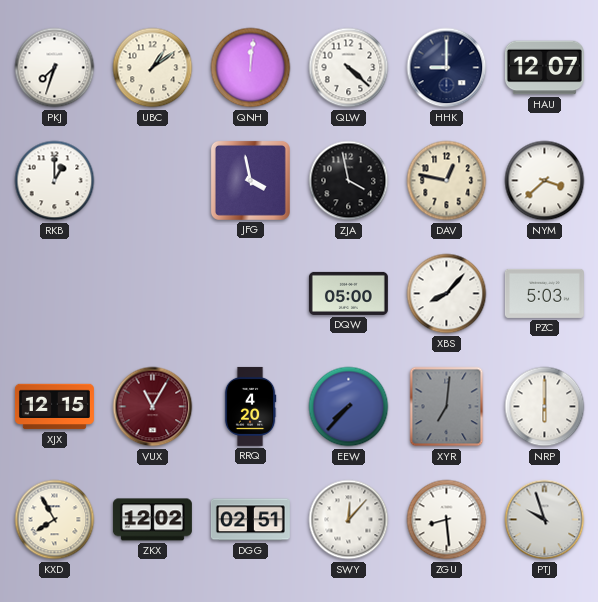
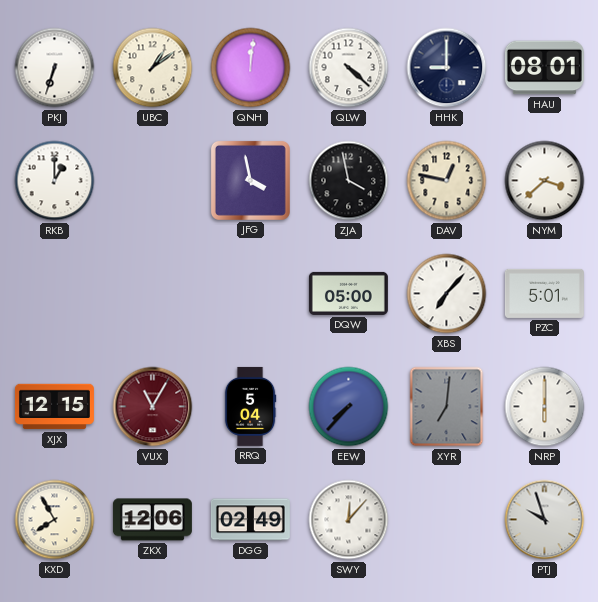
PKJ: 7:33 -> 6:33
HAU: 12:07 -> 08:01
XBS: 8:07 -> 7:07
PZC: 5:03 -> 5:01
RRQ: 4:20 -> 5:04
ZKX: 12:02 -> 12:06
DGG: 02:51 -> 02:49
ZGU: 8:29 -> none
